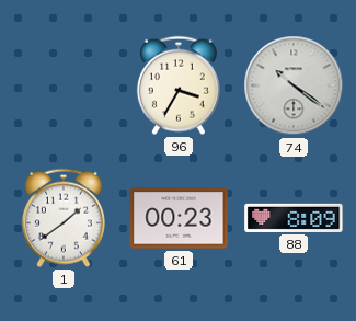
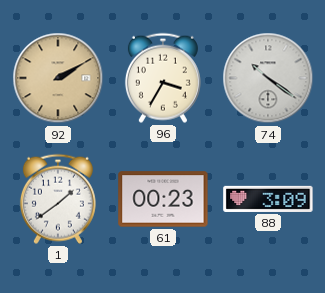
92: none -> 2:10
88: 8:09 -> 3:09
